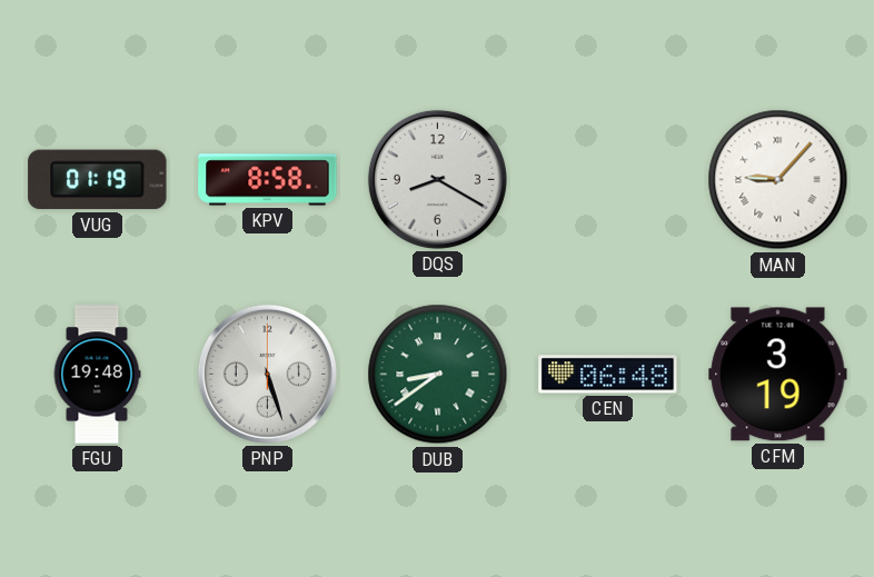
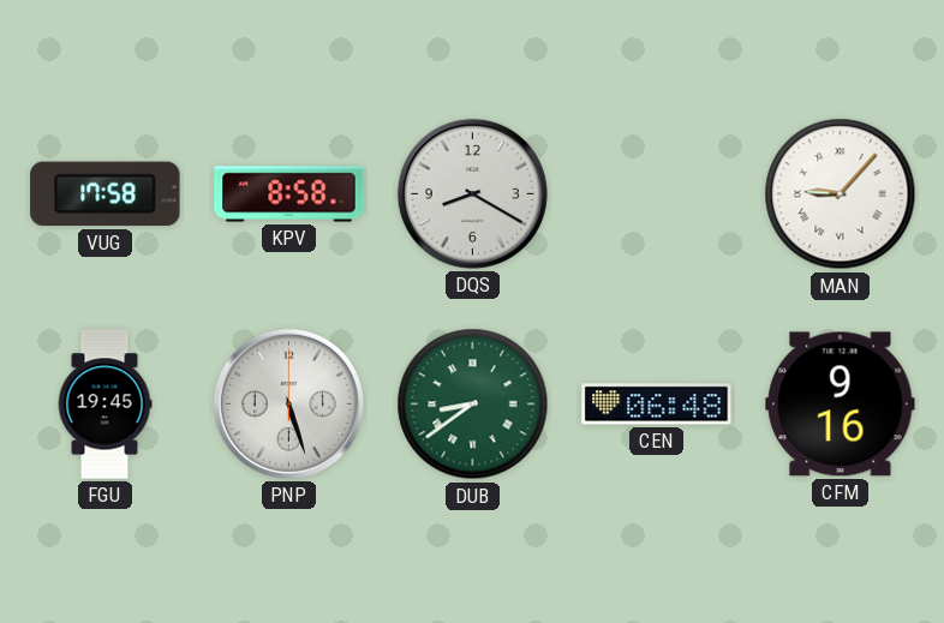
VUG: 01:19 -> 17:58
FGU: 19:48 -> 19:45
CFM: 3:19 -> 9:16
